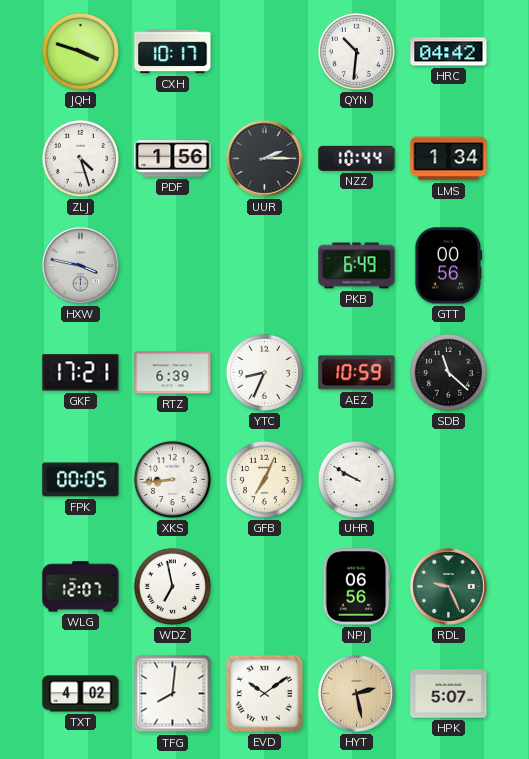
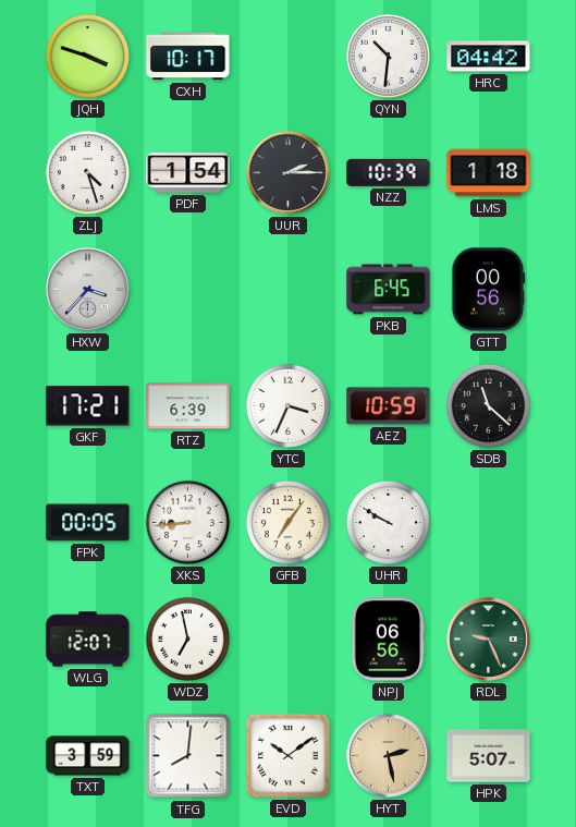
PDF: 1:56 -> 1:54
NZZ: 10:44 -> 10:39
LMS: 1:34 -> 1:18
HXW: 3:47 -> 3:37
PKB: 6:49 -> 6:45
YTC: 8:34 -> 3:34
GFB: 7:04 -> 7:06
TXT: 4:02 -> 3:59
